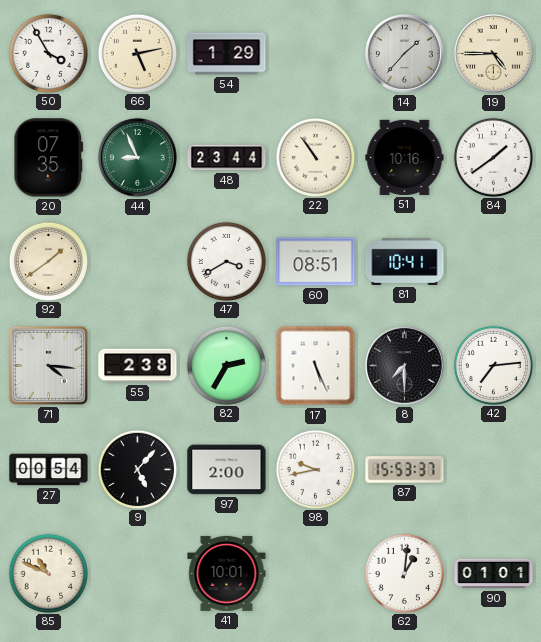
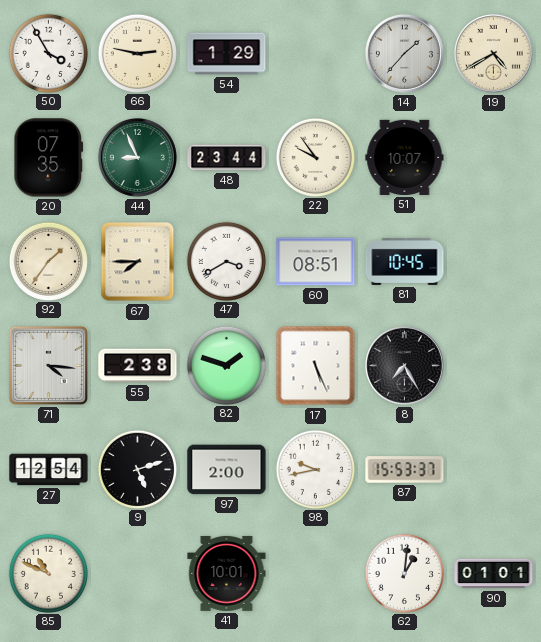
66: 5:13 -> 2:47
19: 4:45 -> 4:40
22: 10:54 -> 9:54
51: 10:16 -> 10:07
84: 1:39 -> none
92: 1:39 -> 1:36
67: none -> 7:45
81: 10:41 -> 10:45
82: 2:35 -> 1:48
8: 7:30 -> 7:25
42: 7:14 -> none
27: 00:54 -> 12:54
9: 5:07 -> 5:12
